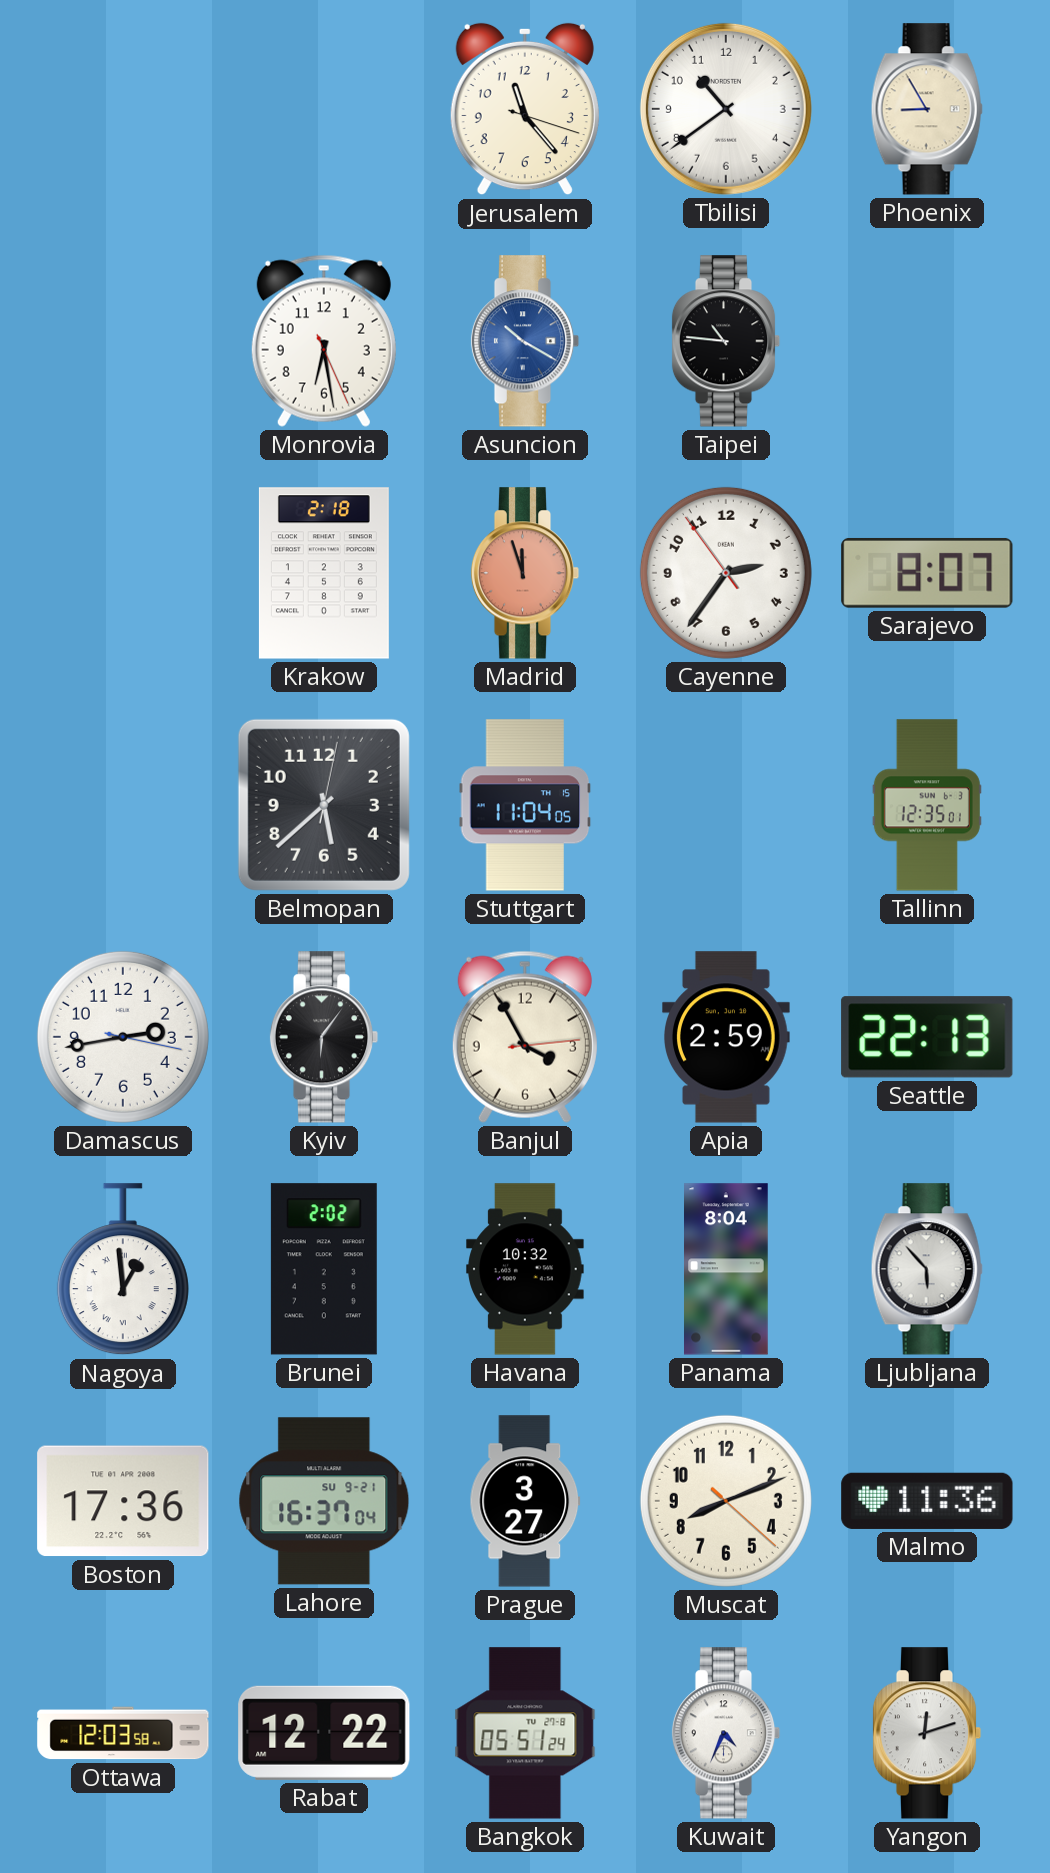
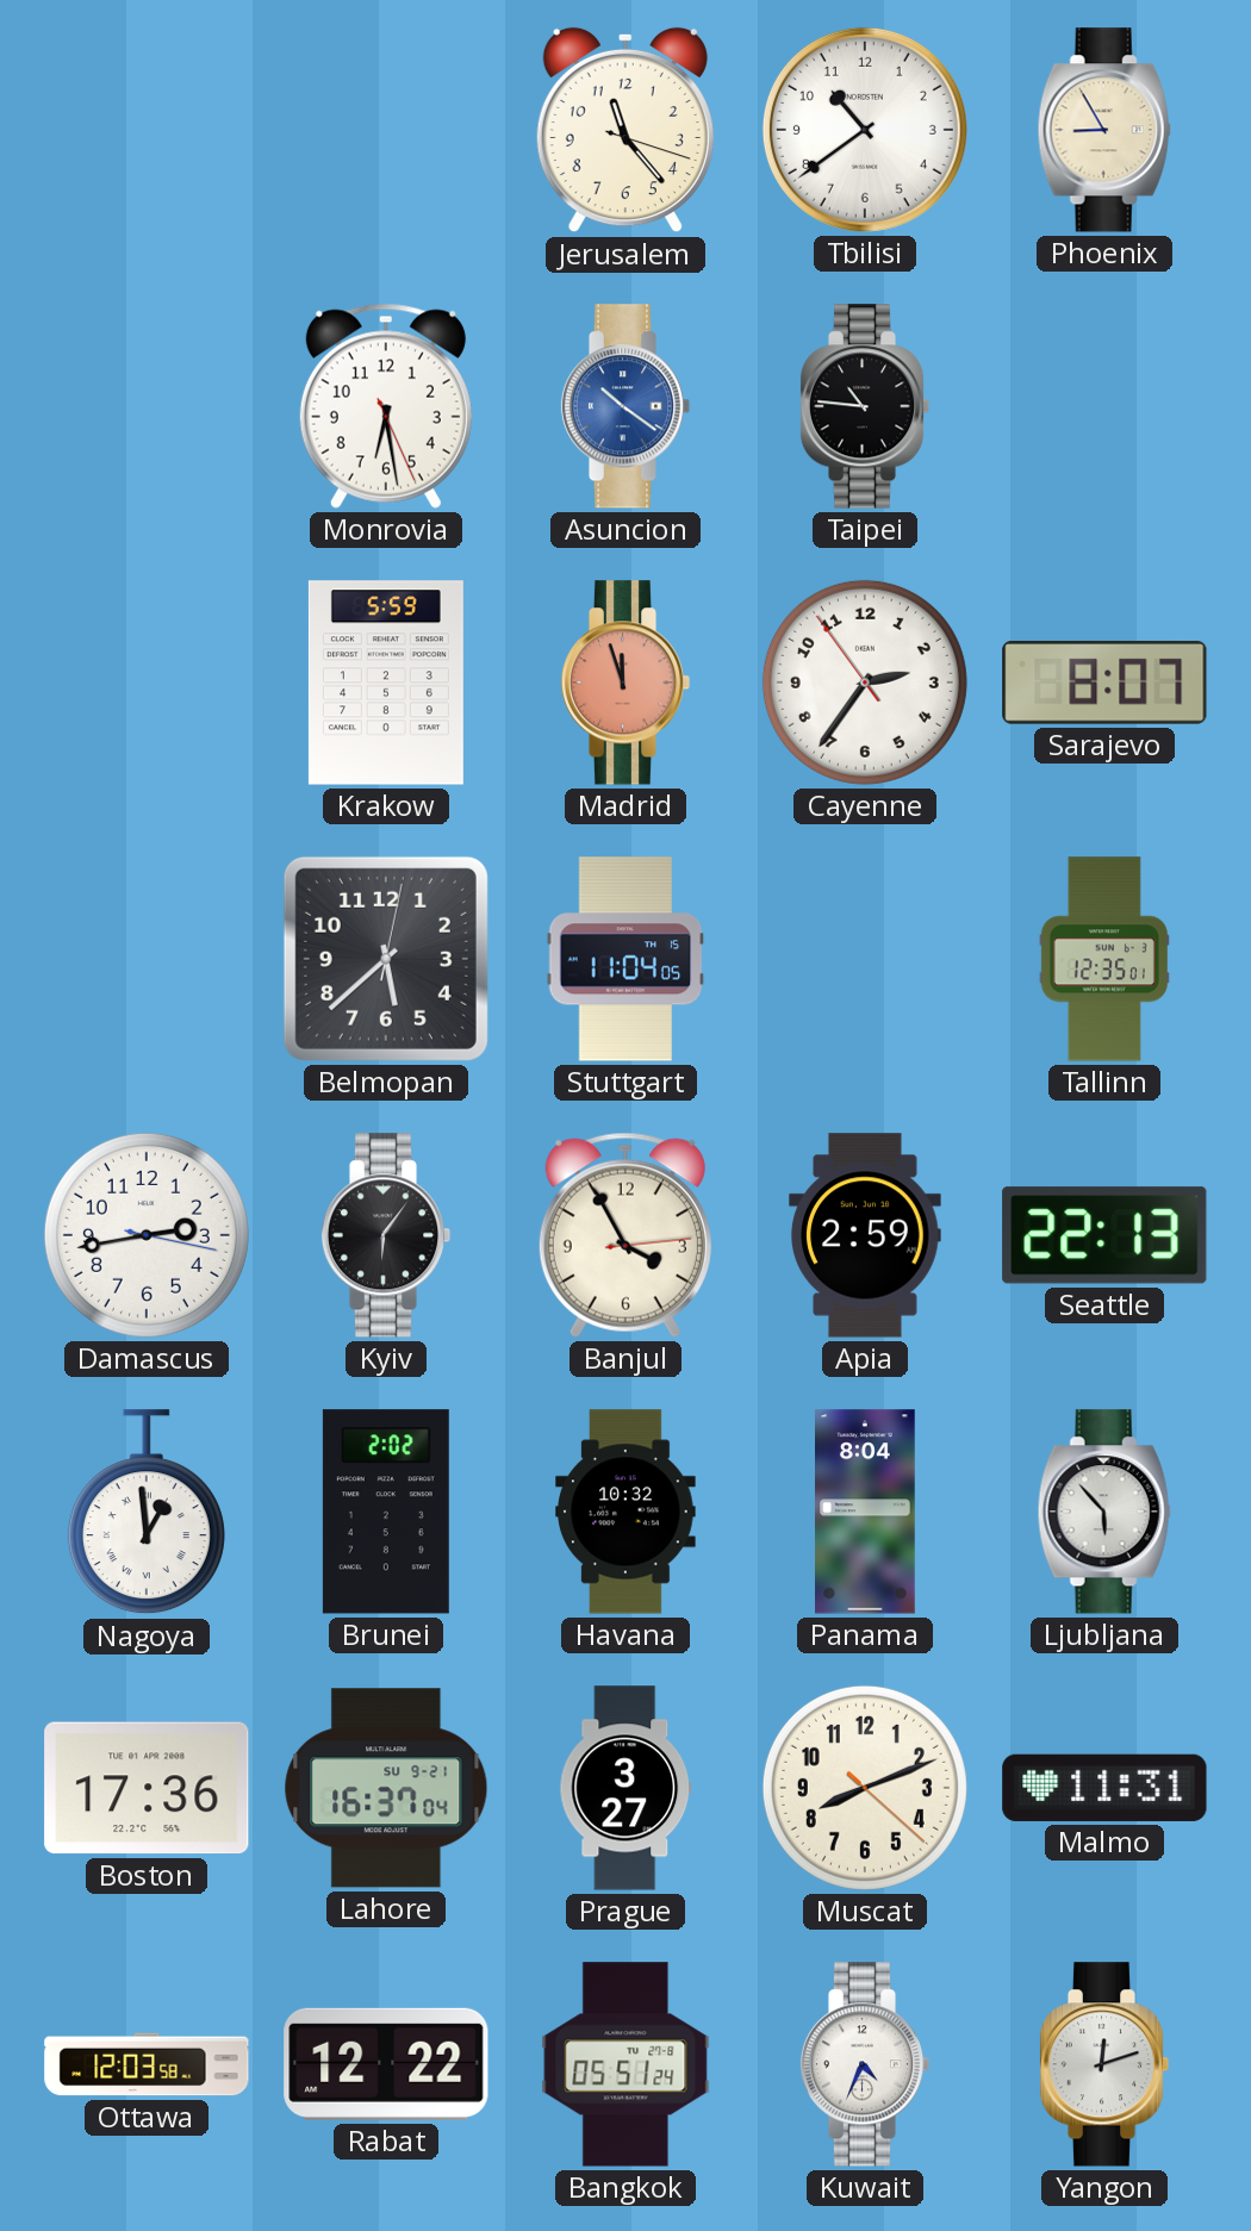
Asuncion: 10:20 -> 10:21
Krakow: 2:18 -> 5:59
Malmo: 11:36 -> 11:31
